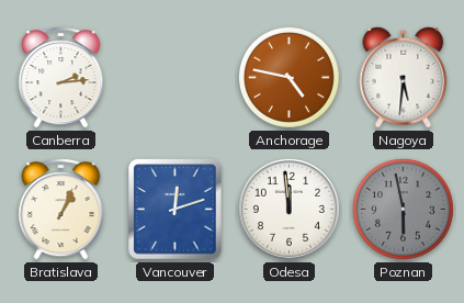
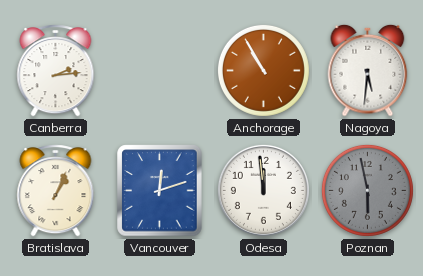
Anchorage: 4:47 -> 10:55
